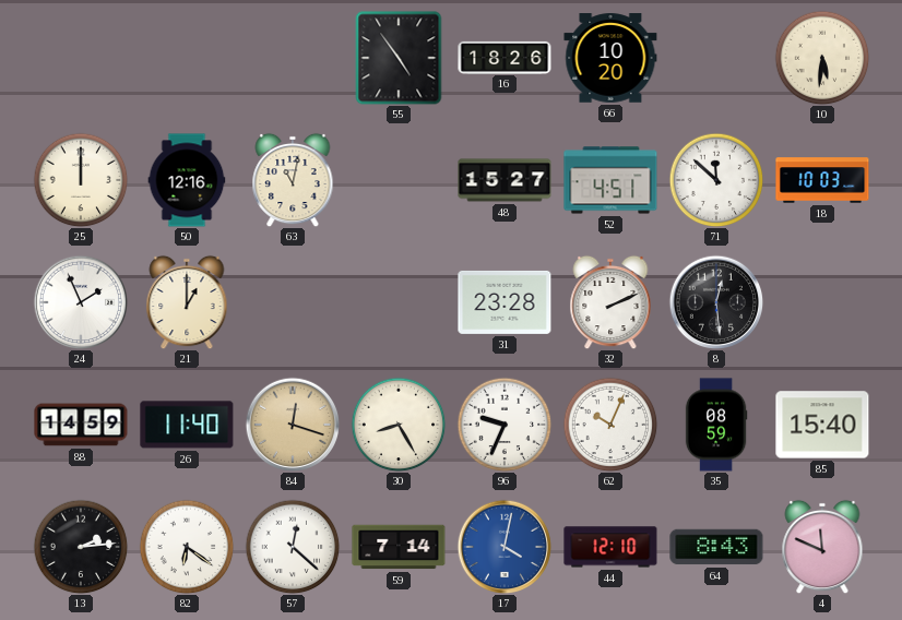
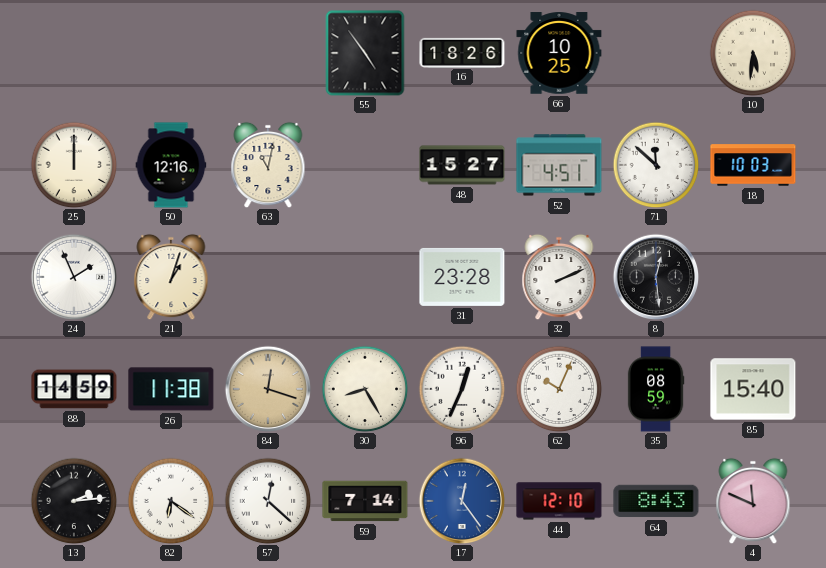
66: 10:20 -> 10:25
21: 1:00 -> 1:03
26: 11:40 -> 11:38
96: 9:34 -> 12:34
17: 4:02 -> 12:24
